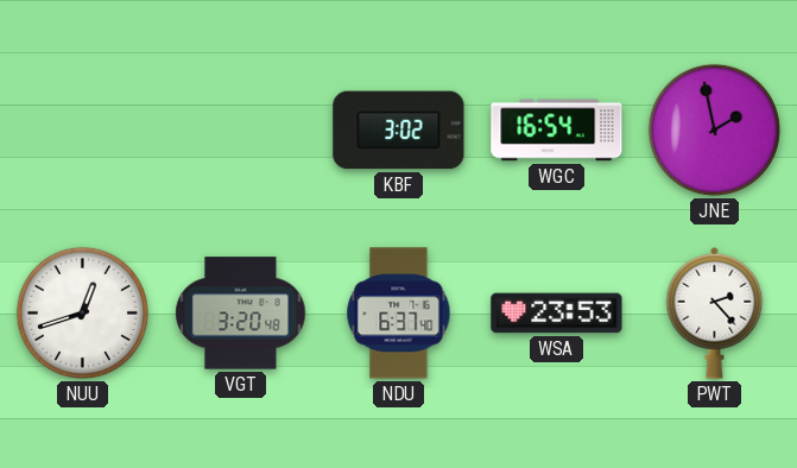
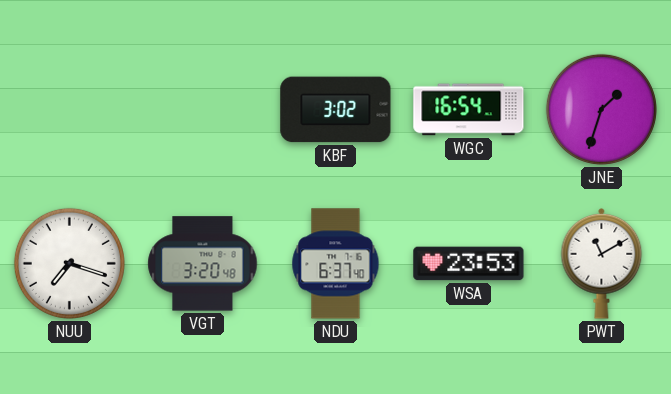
JNE: 1:58 -> 1:33
NUU: 12:42 -> 7:18
PWT: 2:23 -> 11:10
